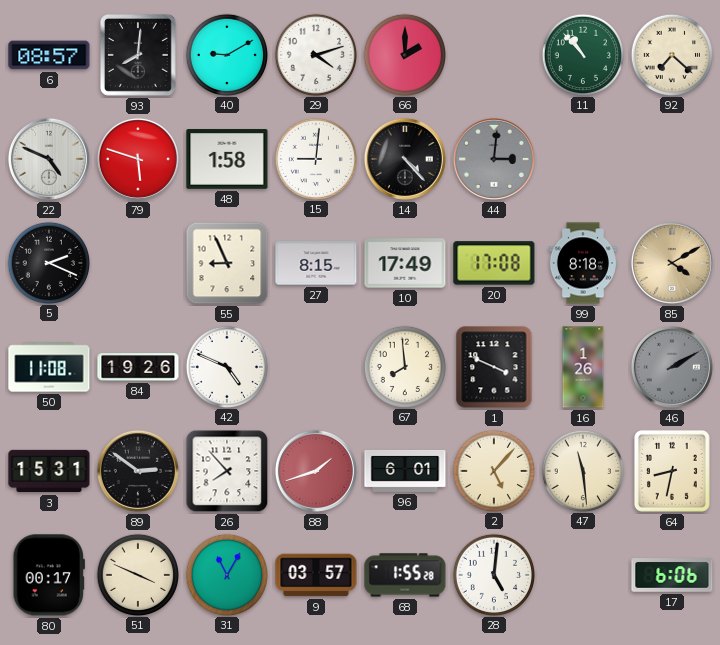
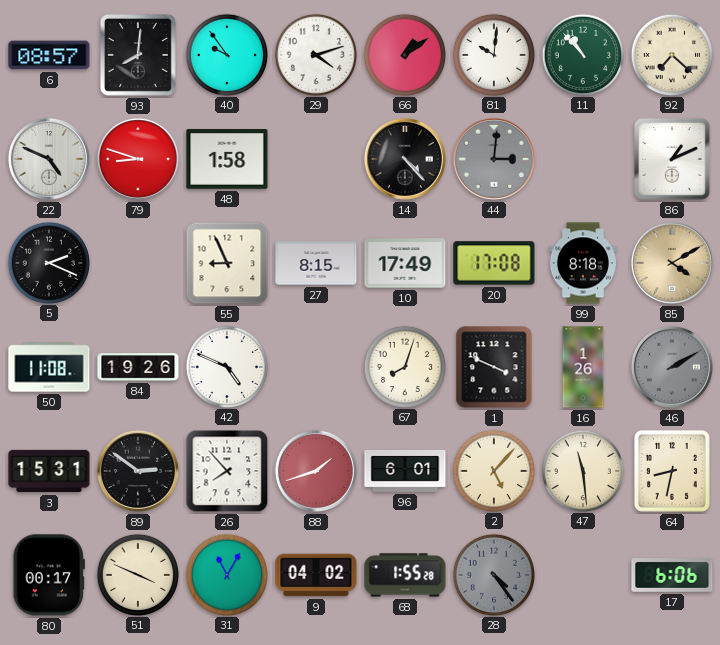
40: 9:10 -> 9:54
66: 2:00 -> 1:09
81: none -> 10:01
79: 5:48 -> 8:48
15: 9:01 -> none
86: none -> 1:11
67: 7:59 -> 8:03
9: 03:57 -> 04:02
28: 5:01 -> 4:24
28 dial: white -> grey
